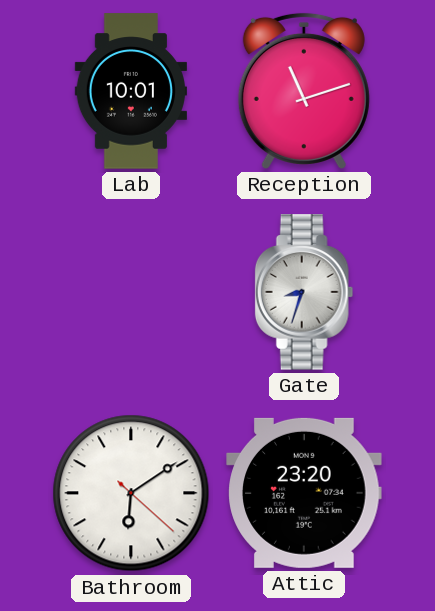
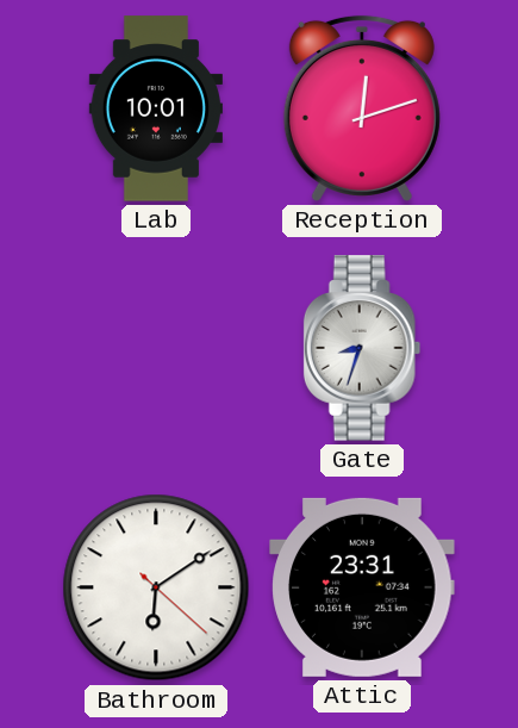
Reception: 11:12 -> 12:12
Attic: 23:20 -> 23:31
